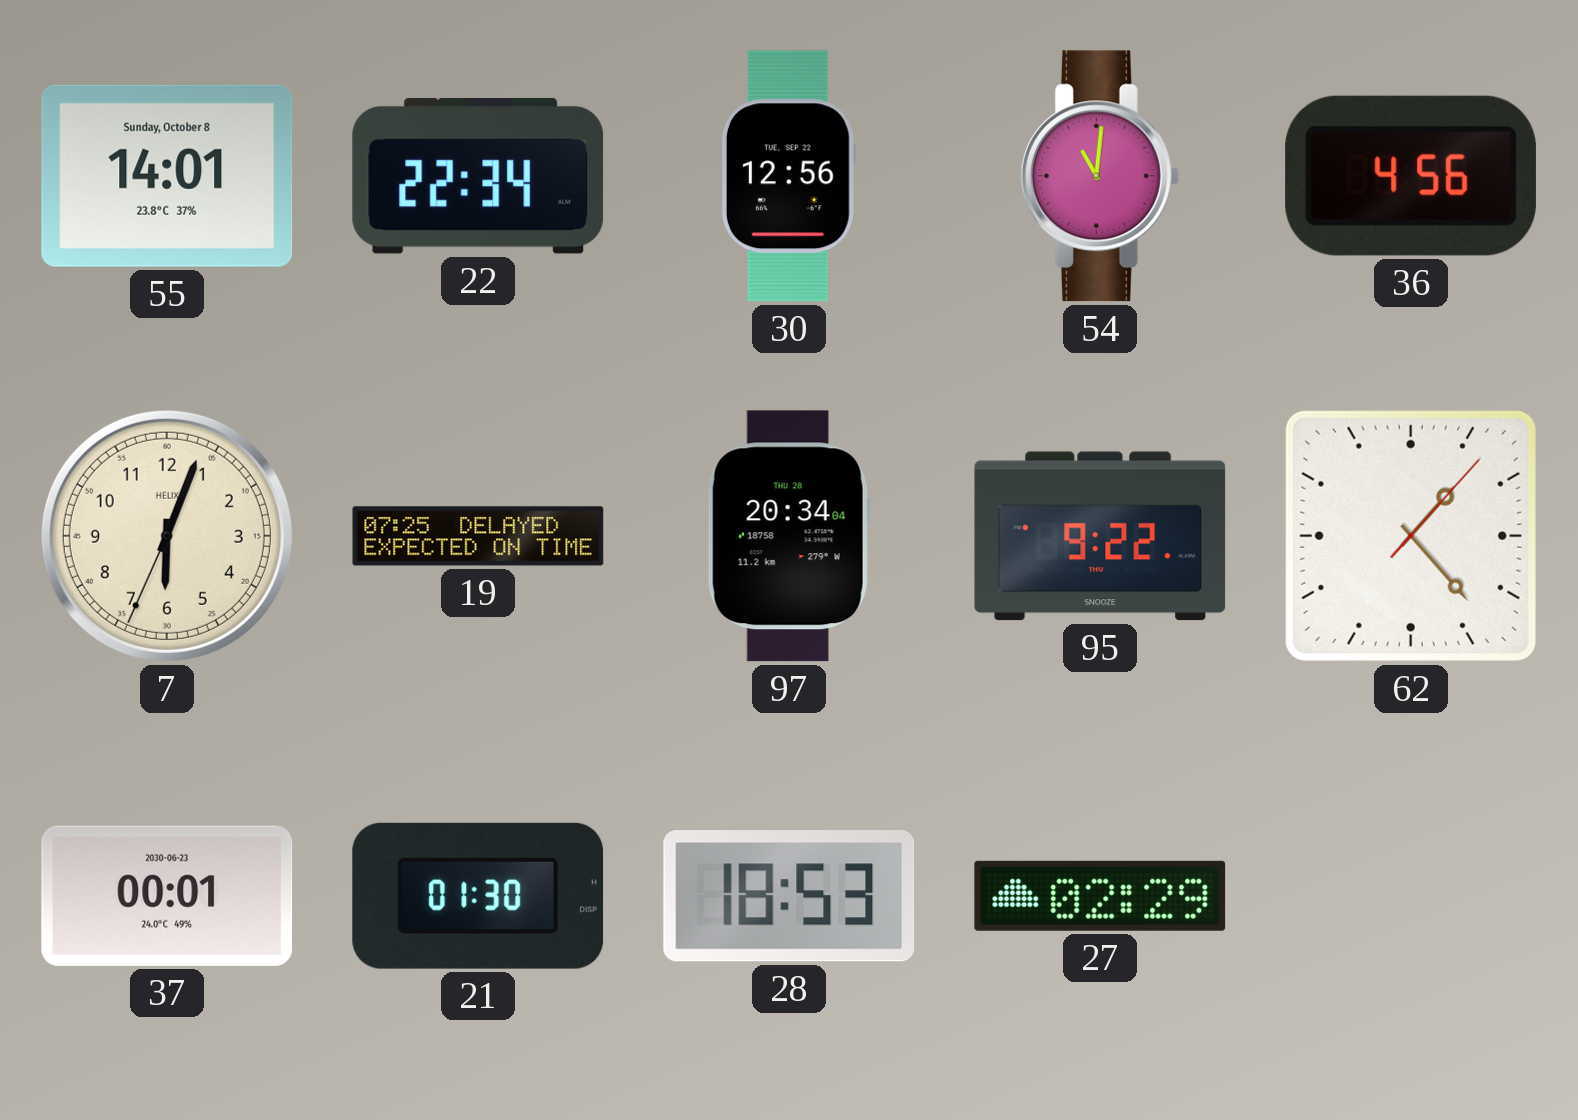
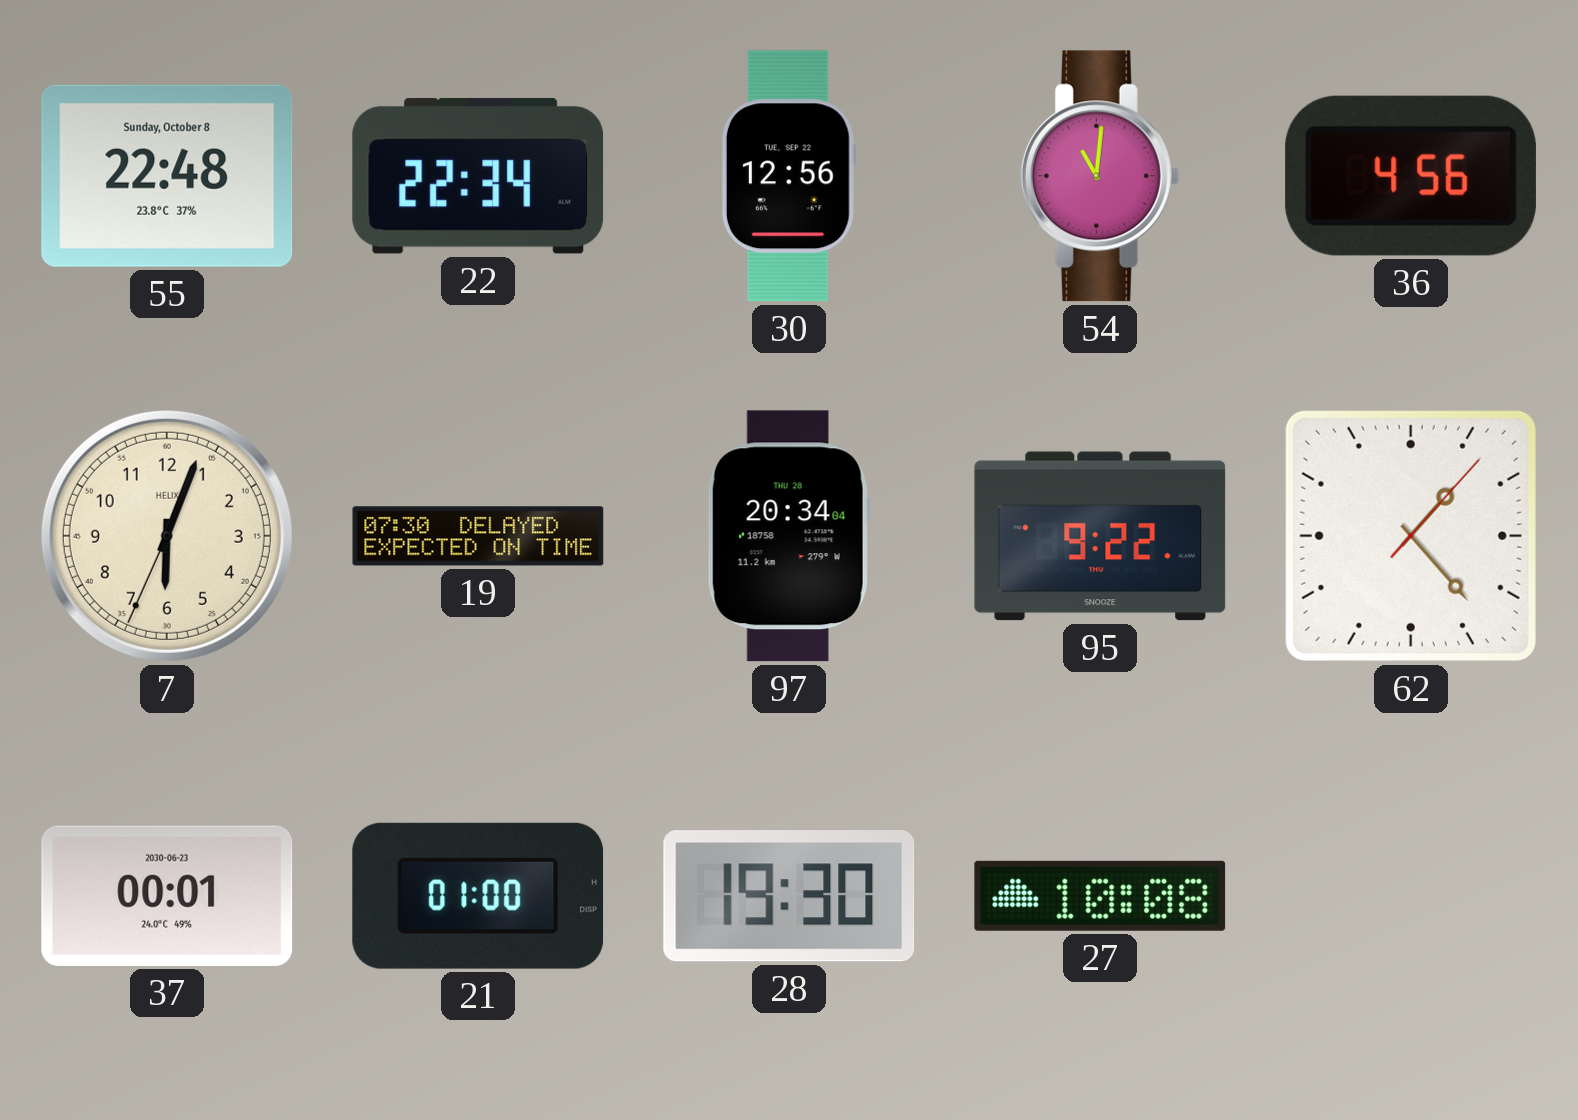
55: 14:01 -> 22:48
19: 07:25 -> 07:30
21: 01:30 -> 01:00
28: 18:53 -> 19:30
27: 02:29 -> 10:08
